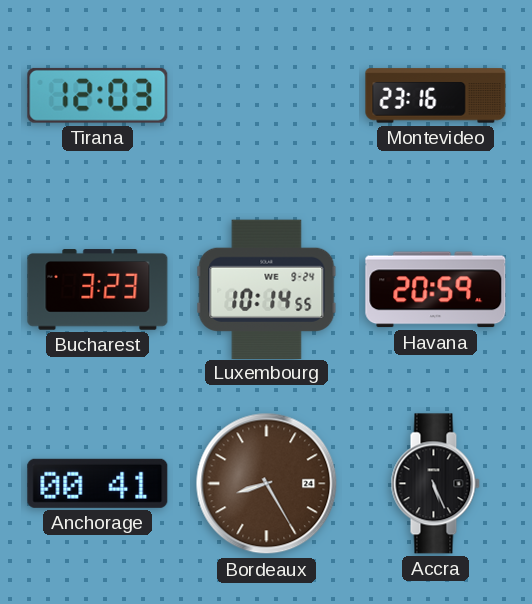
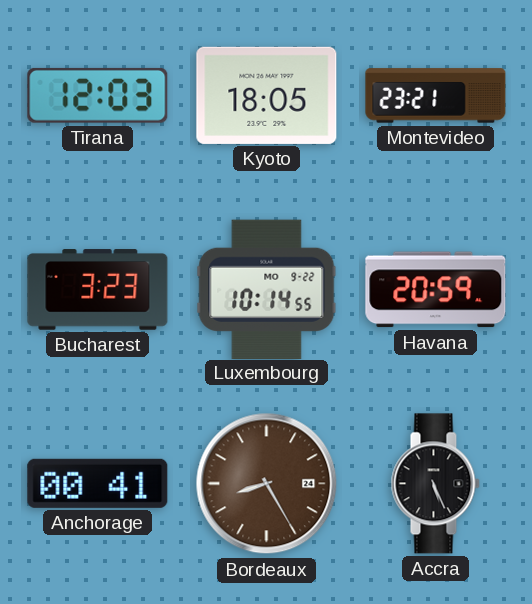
Kyoto: none -> 18:05
Montevideo: 23:16 -> 23:21
Luxembourg date: WE 9-24 -> MO 9-22
